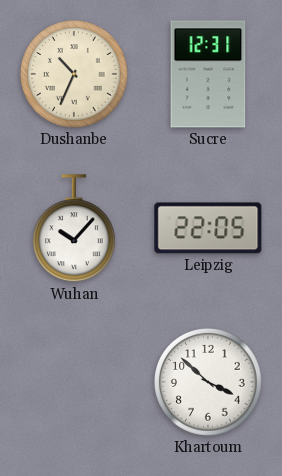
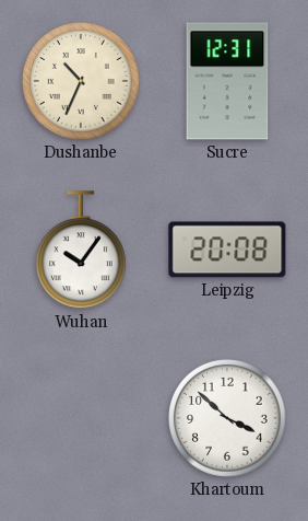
Wuhan: 10:07 -> 10:06
Leipzig: 22:05 -> 20:08
